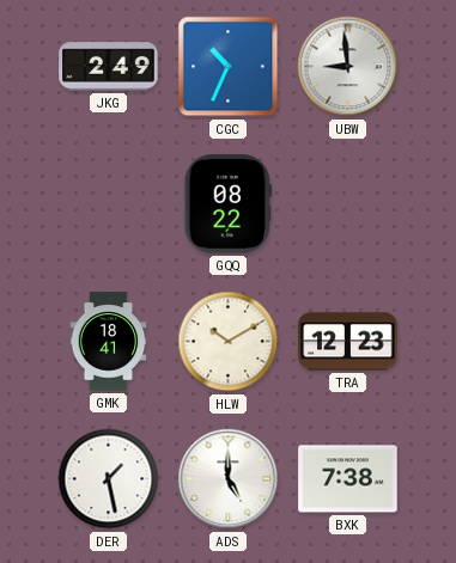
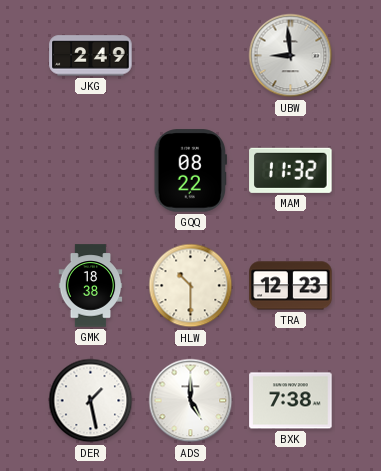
CGC: 10:34 -> none
MAM: none -> 11:32
GMK: 18:41 -> 18:38
HLW: 10:10 -> 10:30
